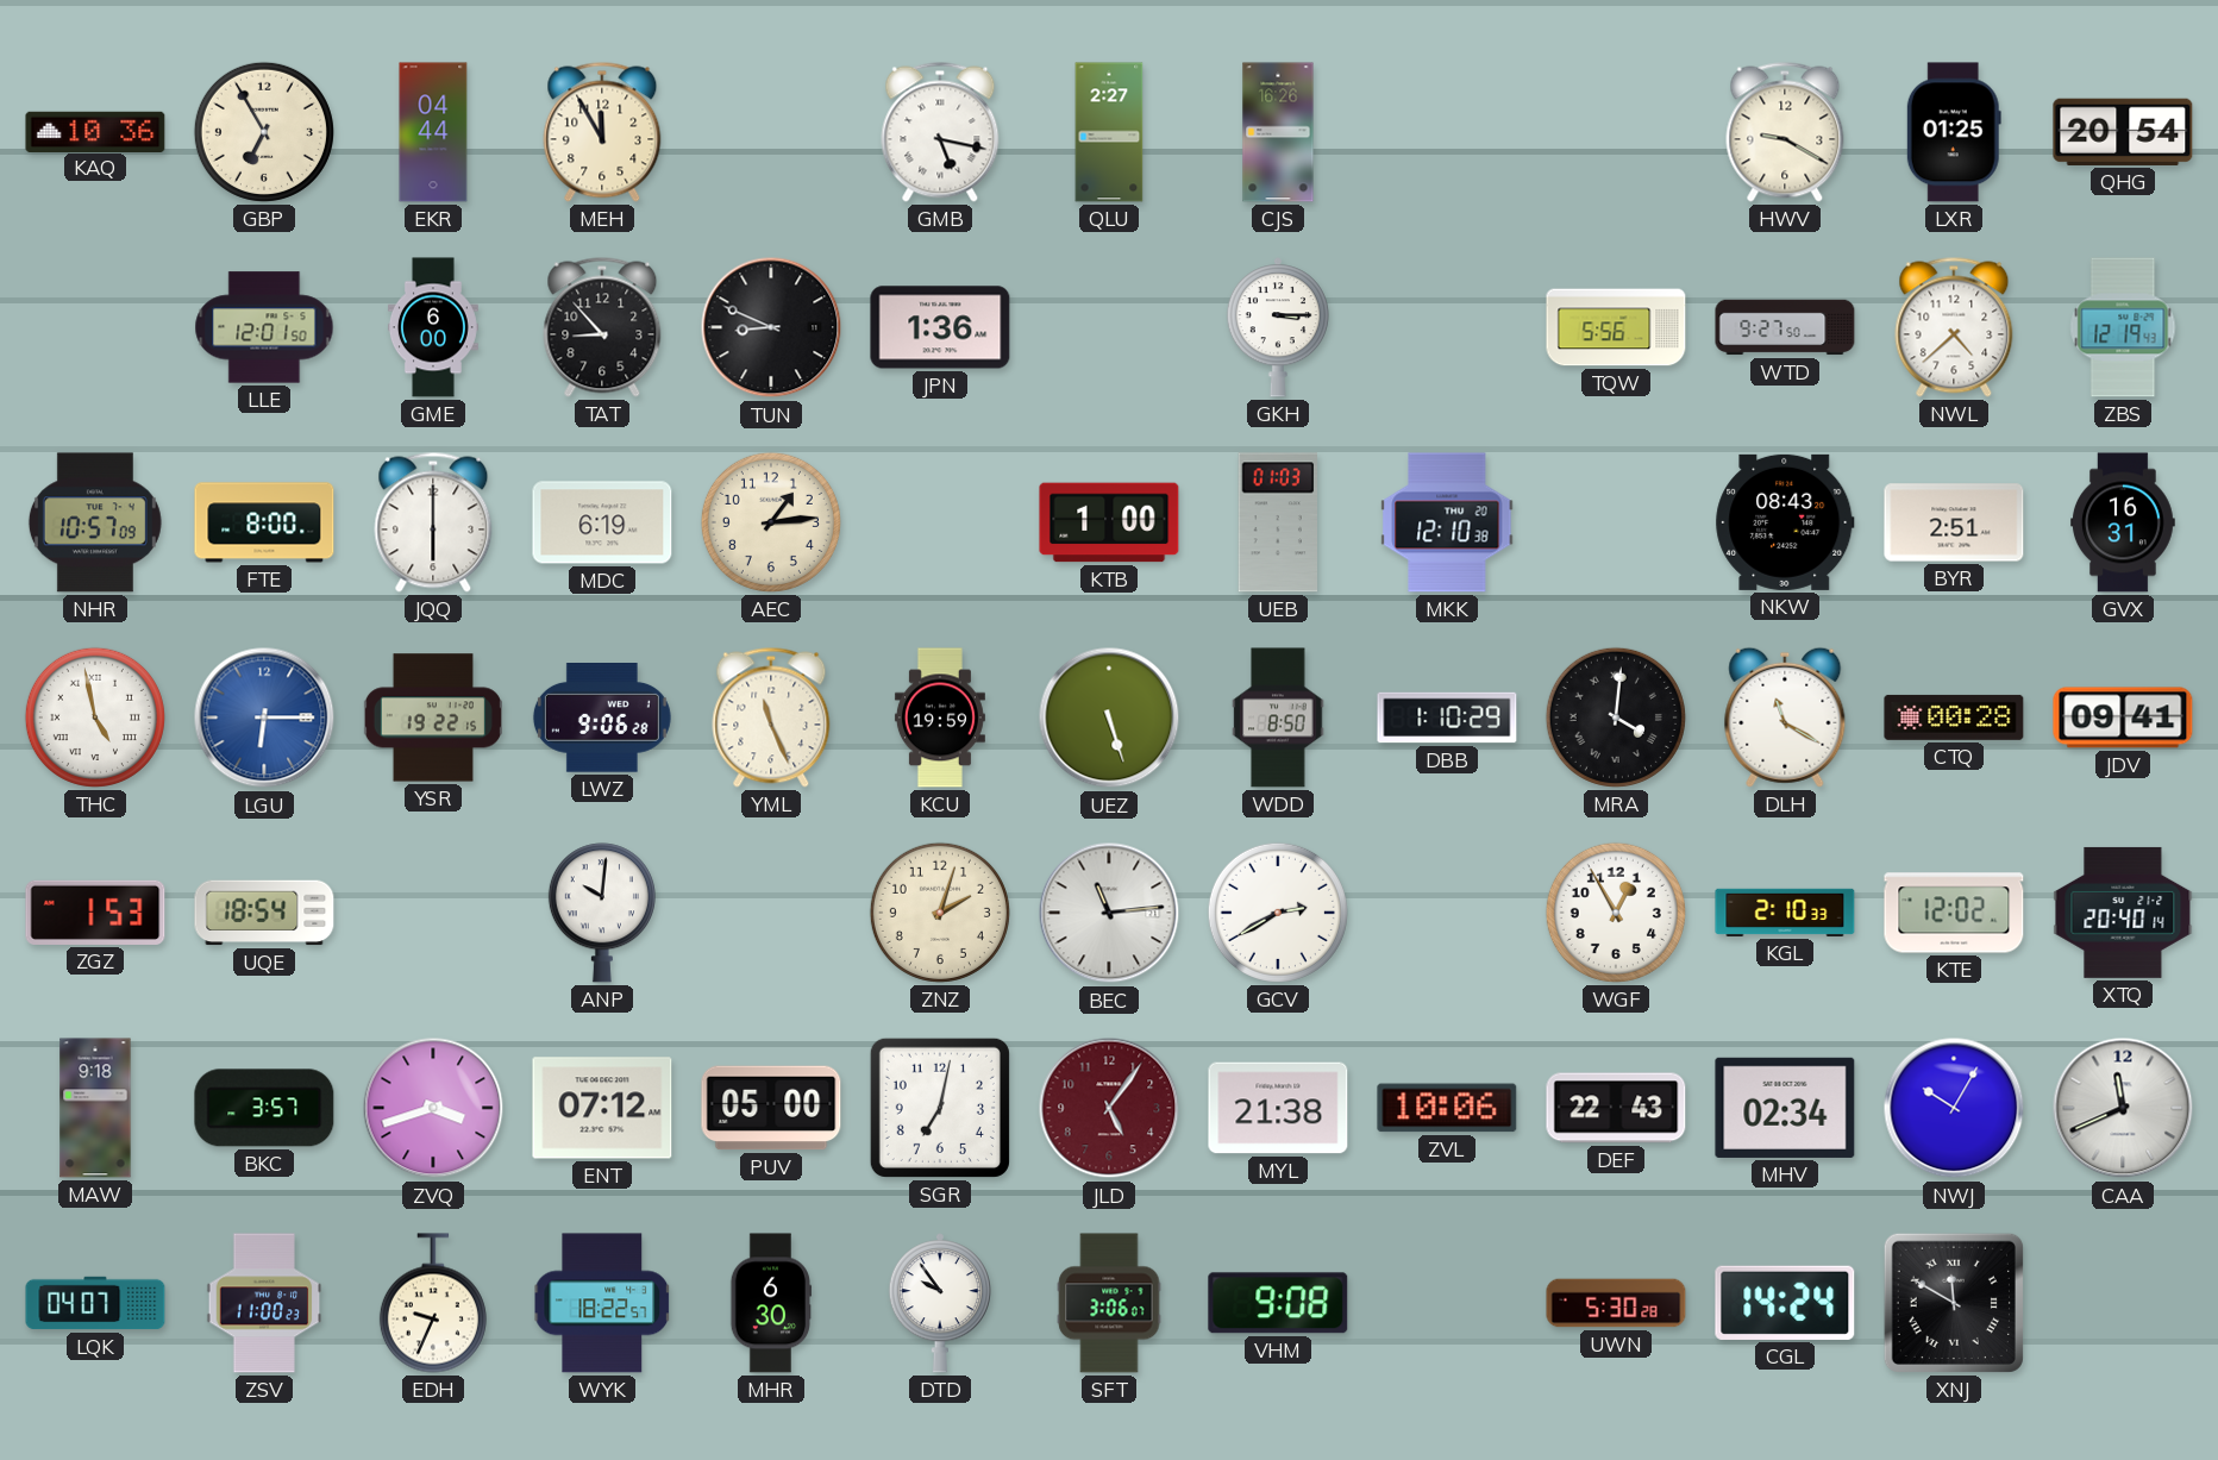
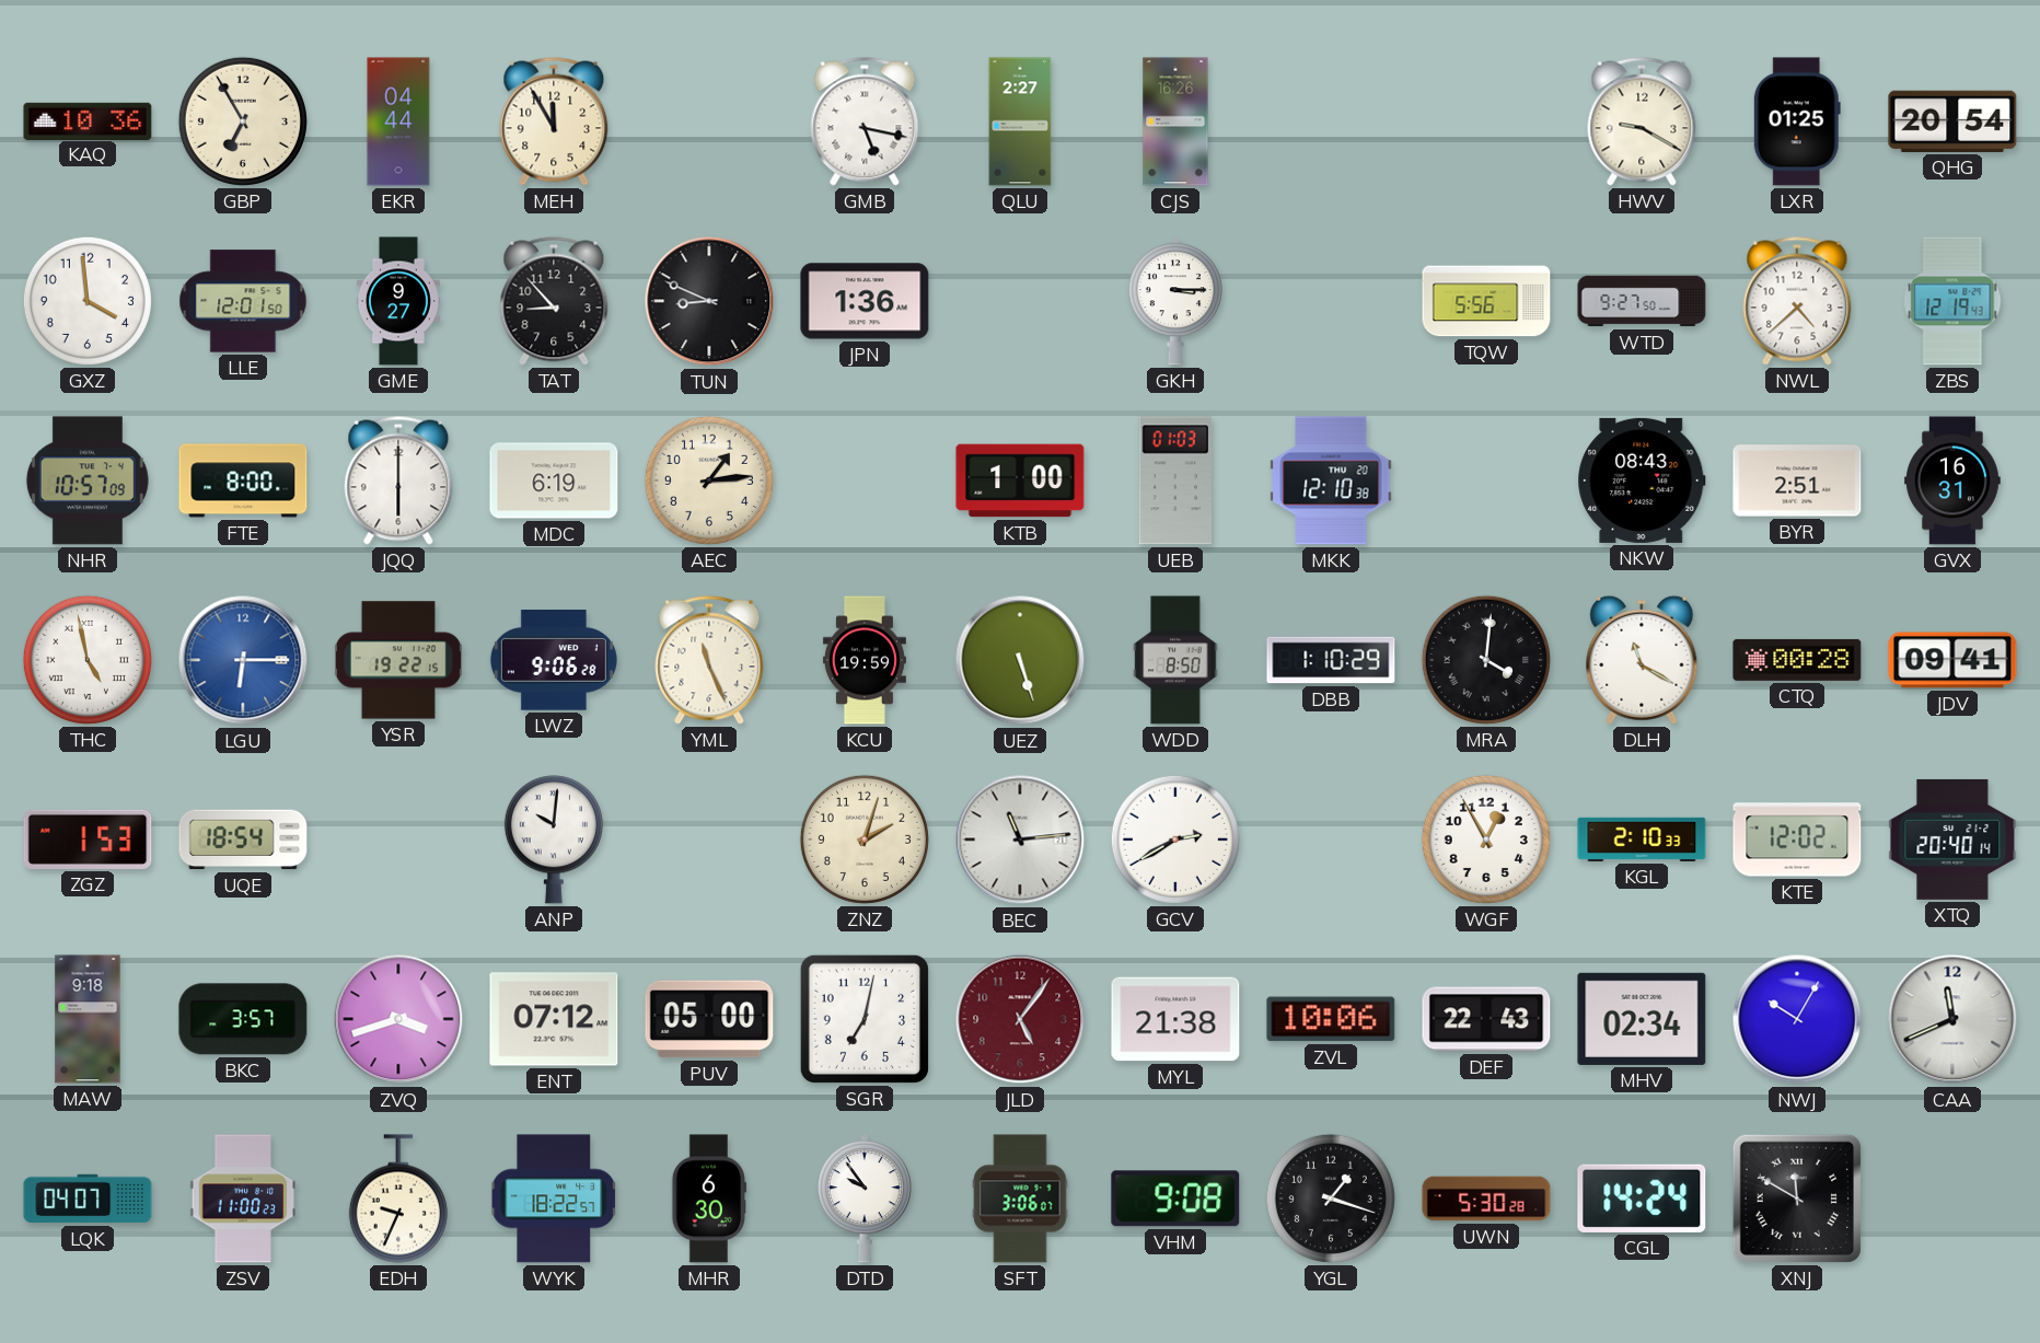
GXZ: none -> 3:59
GME: 6:00 -> 9:27
YGL: none -> 1:18
